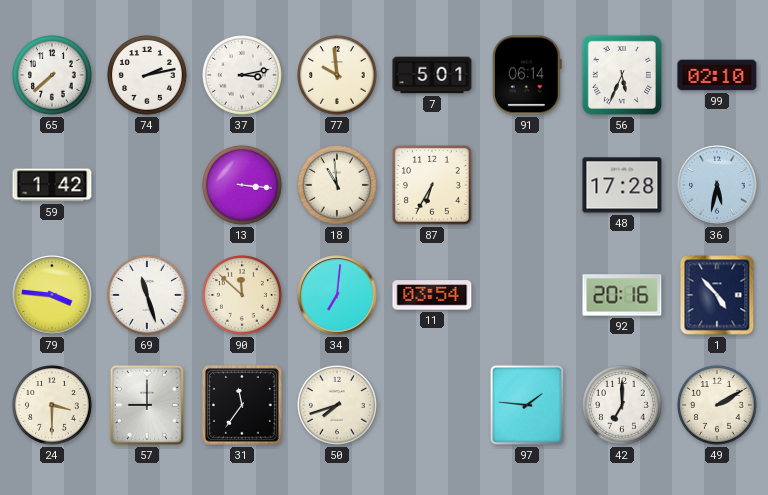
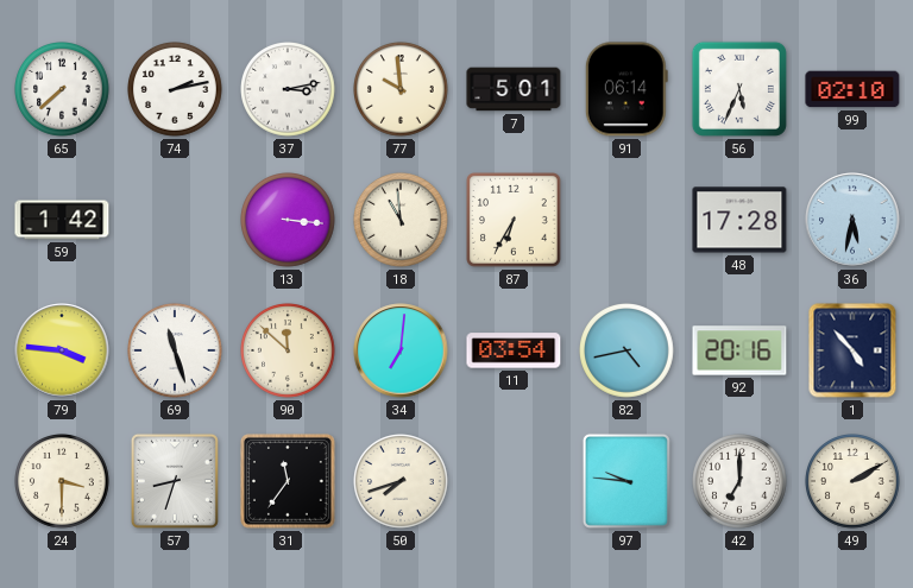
82: none -> 4:43
57: 9:00 -> 8:33
97: 1:46 -> 9:46
